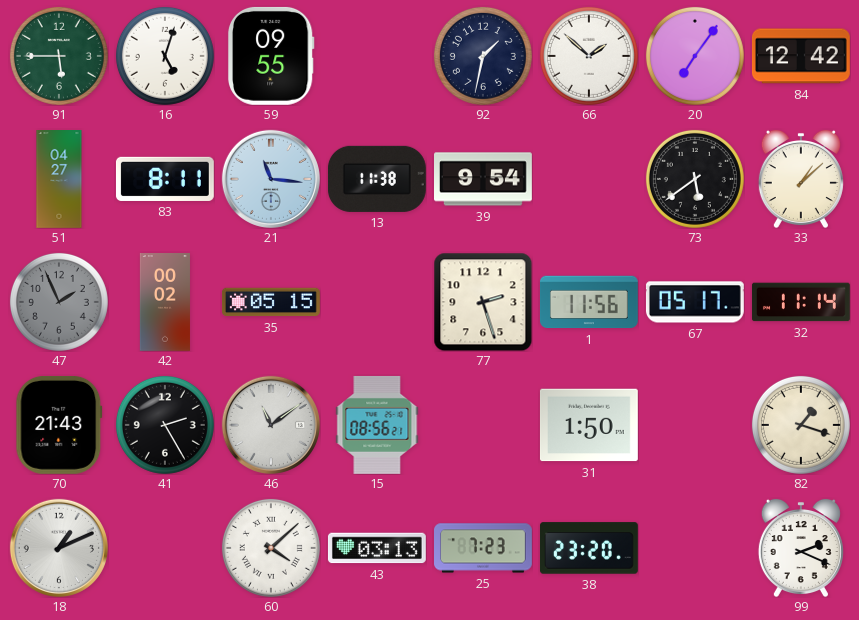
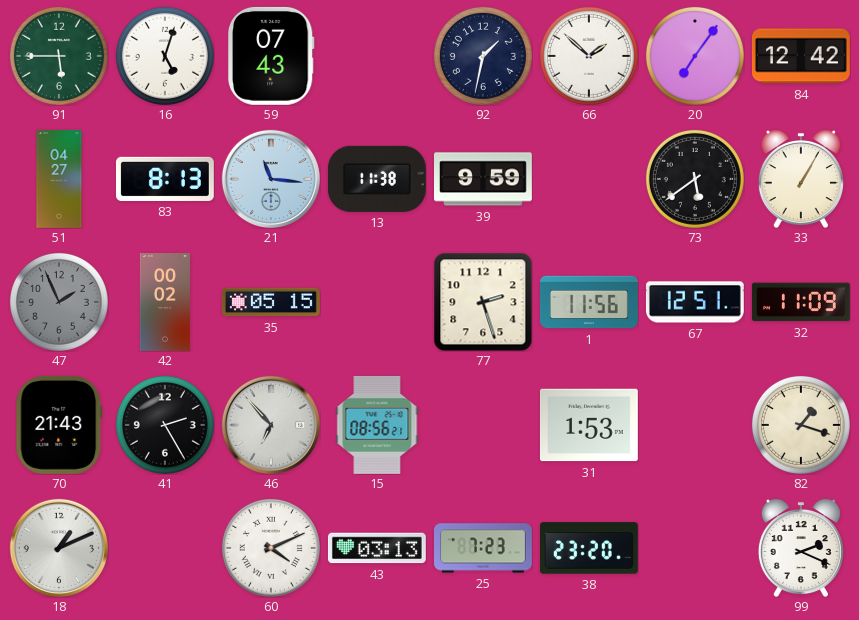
59: 09:55 -> 07:43
83: 8:11 -> 8:13
39: 9:54 -> 9:59
33: 1:08 -> 1:05
67: 05:17 -> 12:51
32: 11:14 -> 11:09
46: 11:09 -> 6:53
31: 1:50 -> 1:53
60: 4:08 -> 4:11
